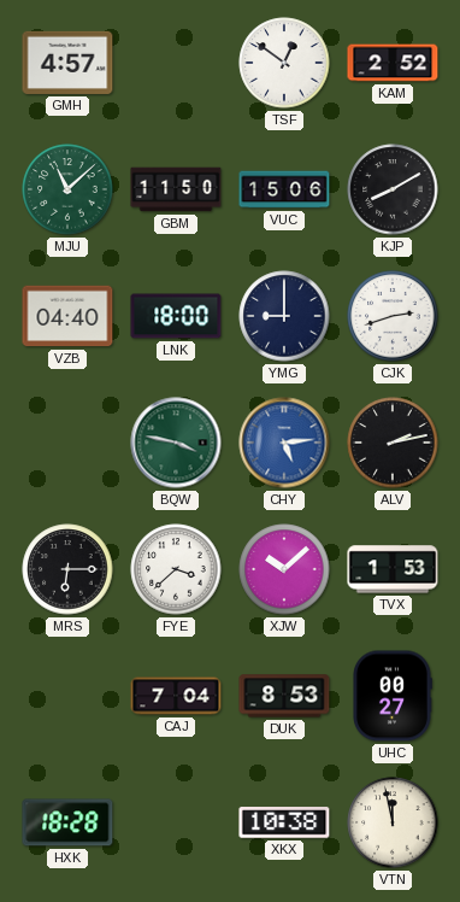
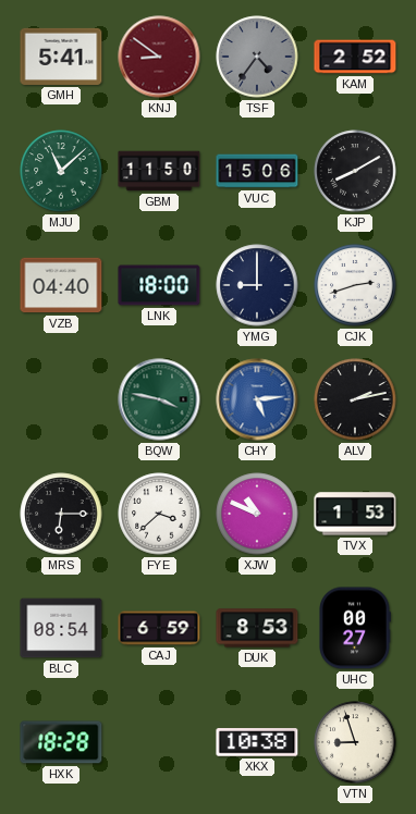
GMH: 4:57 -> 5:41
KNJ: none -> 8:51
TSF: 12:51 -> 4:36
TSF dial: white -> grey
XJW: 10:08 -> 10:49
BLC: none -> 08:54
CAJ: 7:04 -> 6:59
VTN: 11:58 -> 8:57
